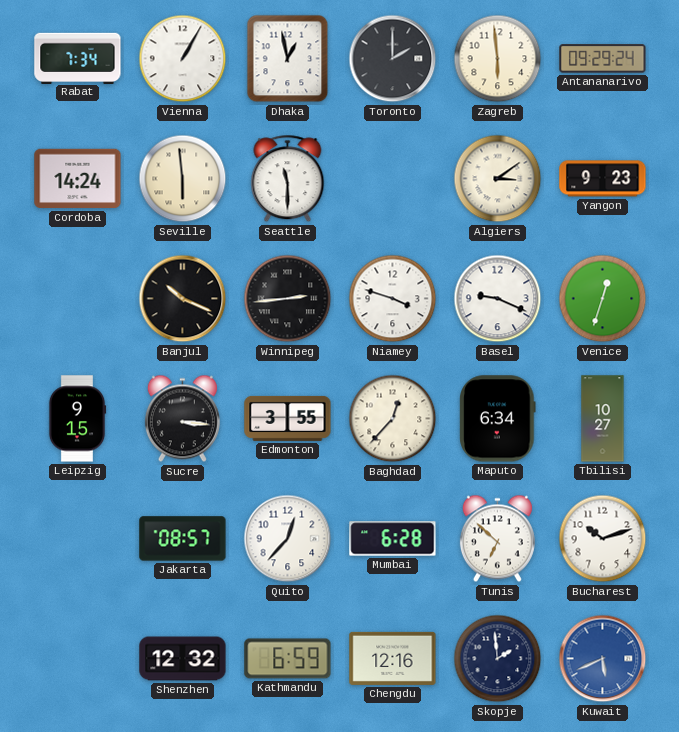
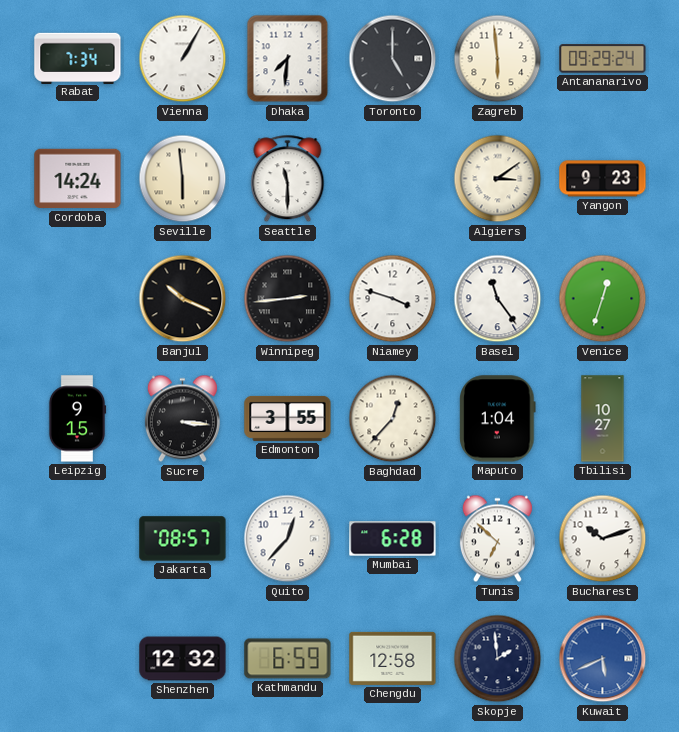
Dhaka: 12:58 -> 7:31
Toronto: 2:00 -> 5:00
Basel: 9:19 -> 11:24
Maputo: 6:34 -> 1:04
Chengdu: 12:16 -> 12:58
